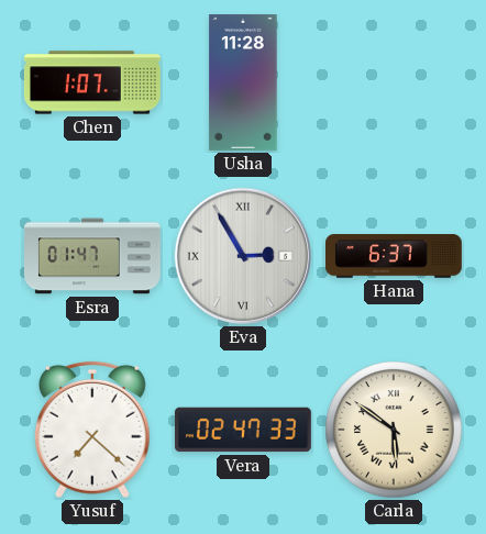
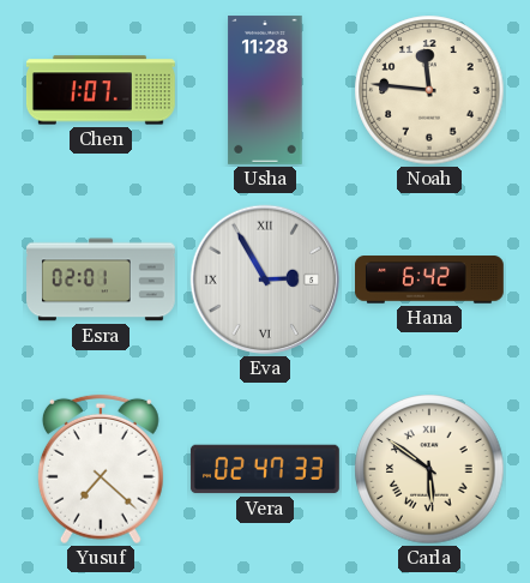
Noah: none -> 11:46
Esra: 01:47 -> 02:01
Hana: 6:37 -> 6:42
